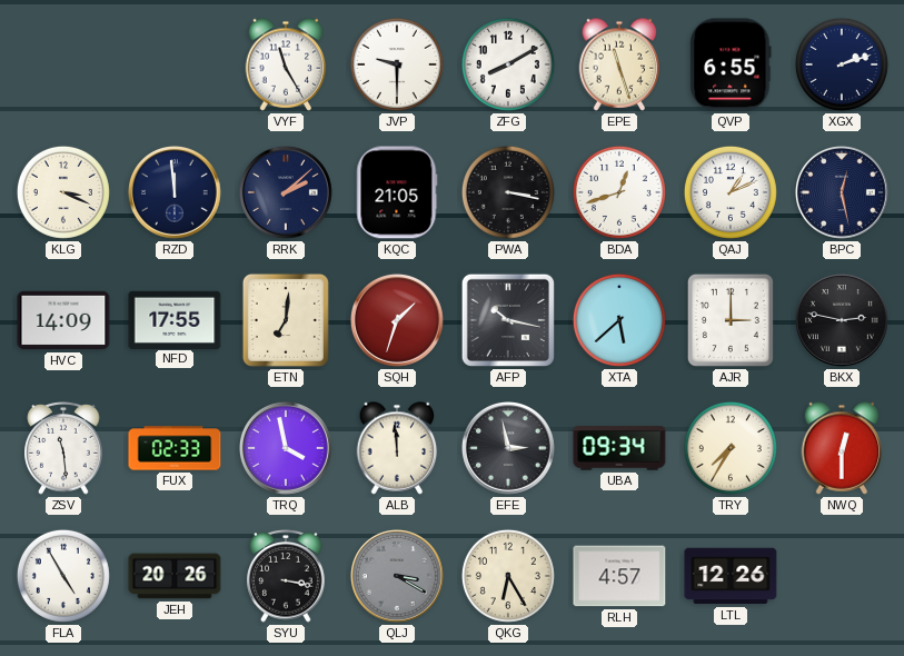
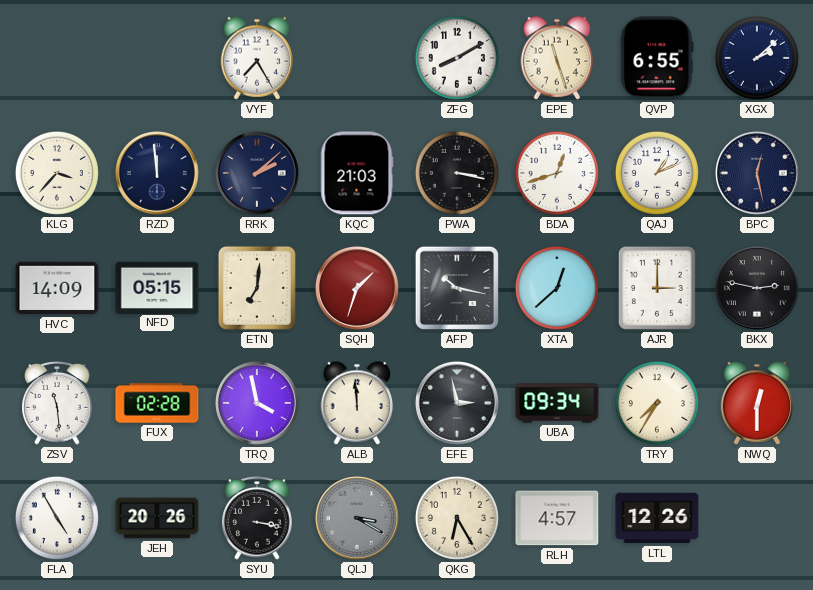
VYF: 11:25 -> 7:25
JVP: 9:30 -> none
XGX: 2:12 -> 2:08
KLG: 3:19 -> 3:37
KQC: 21:05 -> 21:03
NFD: 17:55 -> 05:15
XTA: 5:38 -> 12:38
FUX: 02:33 -> 02:28
